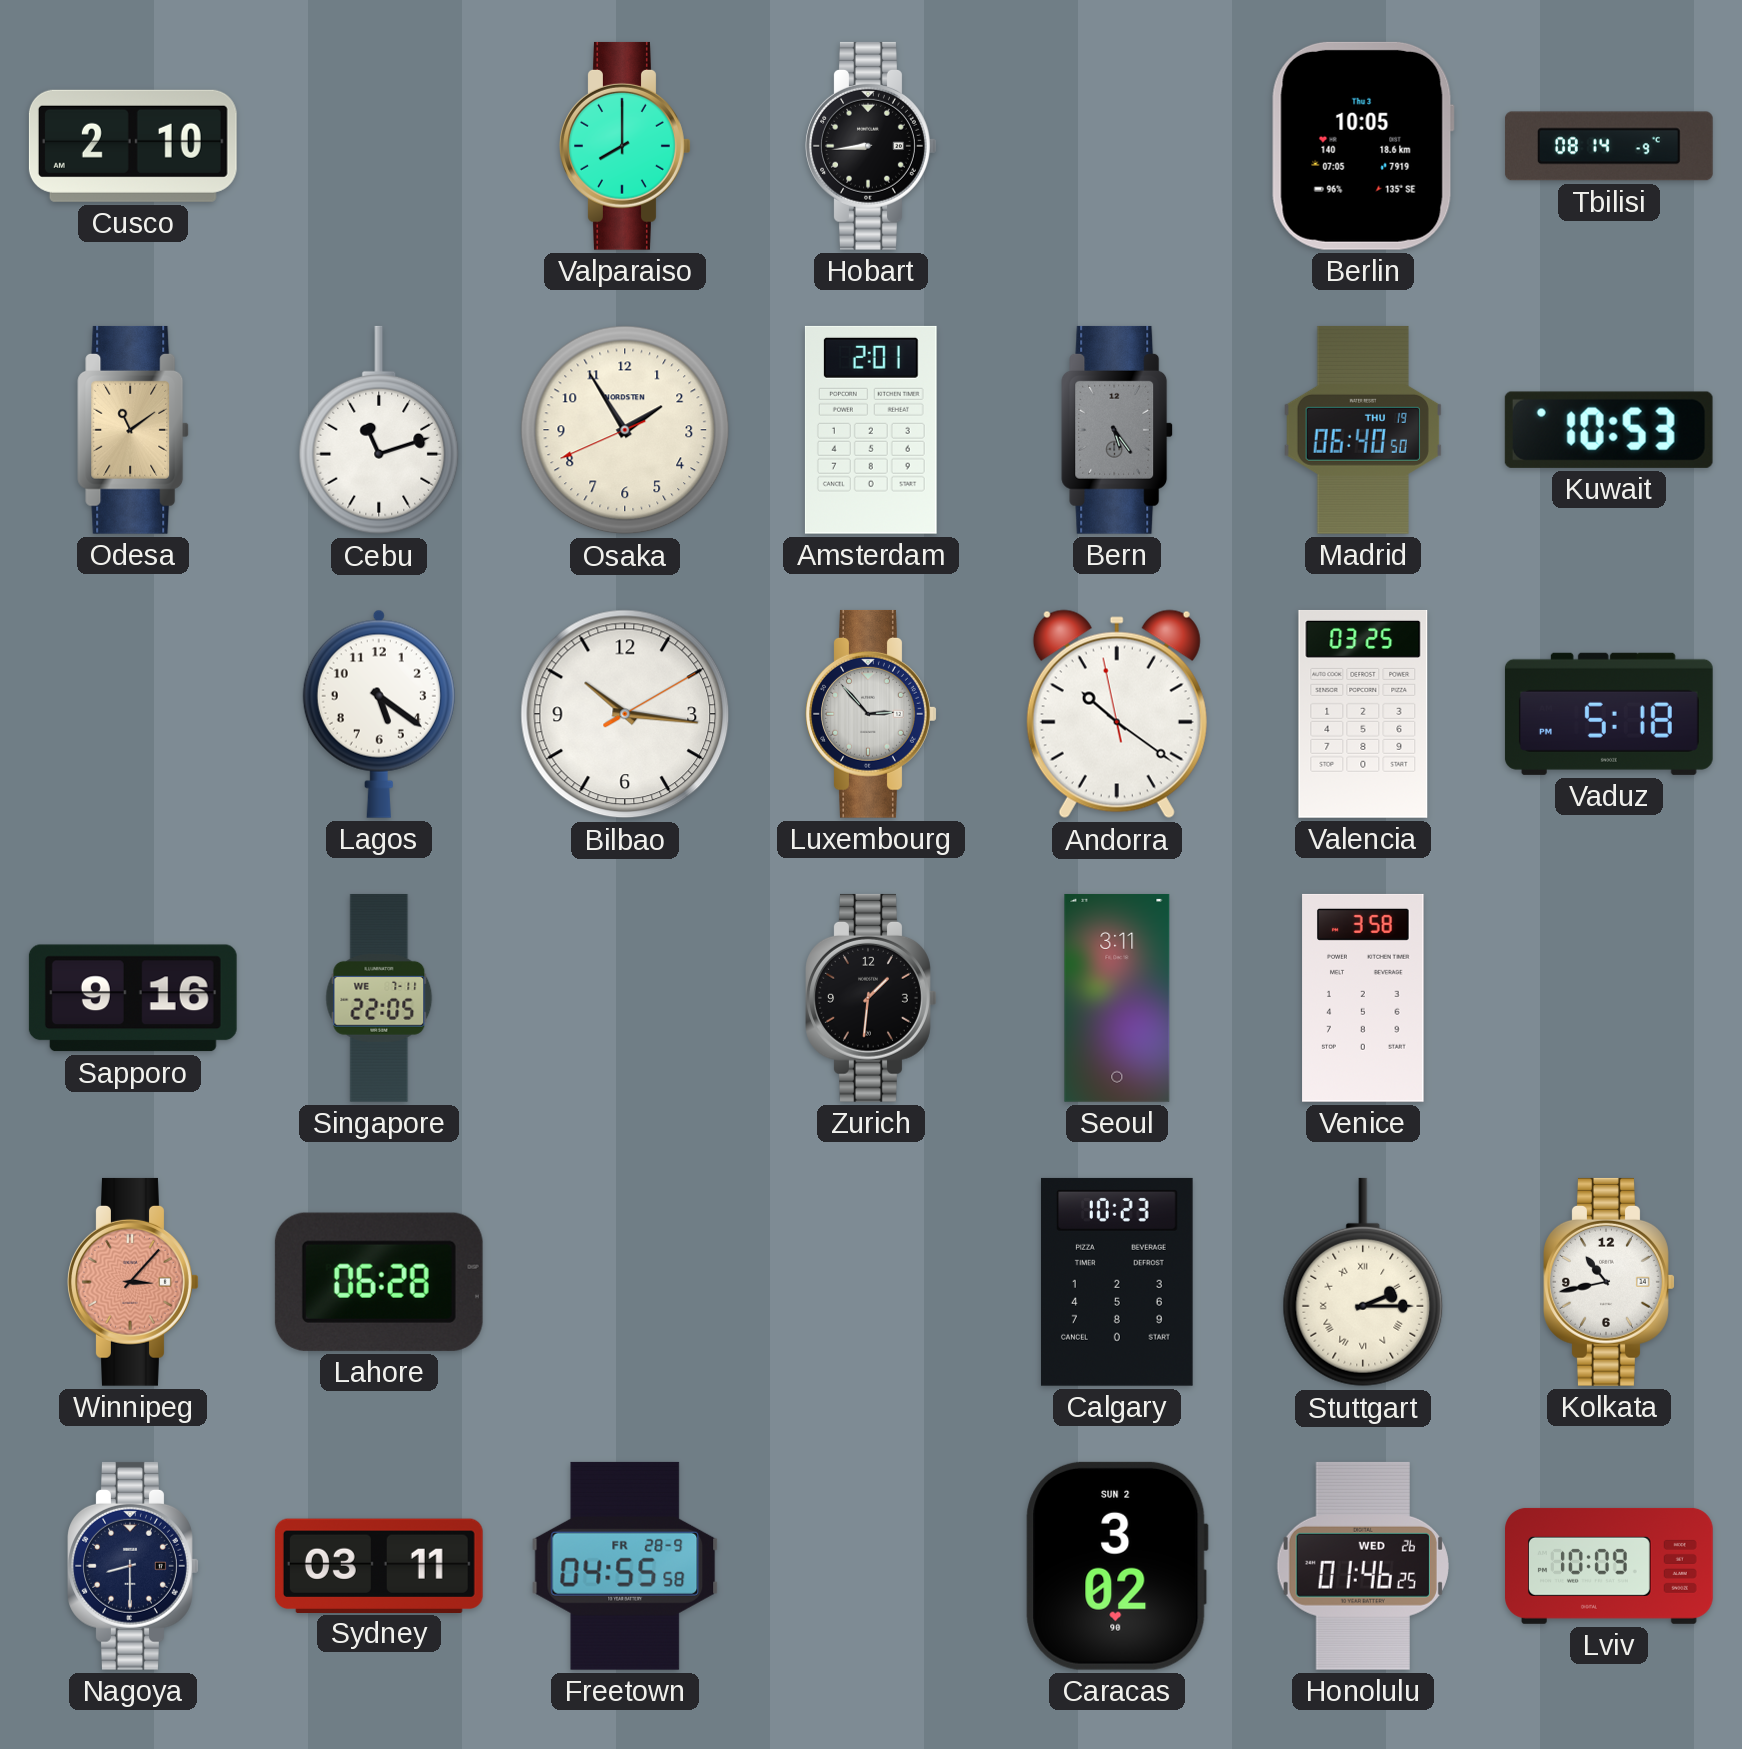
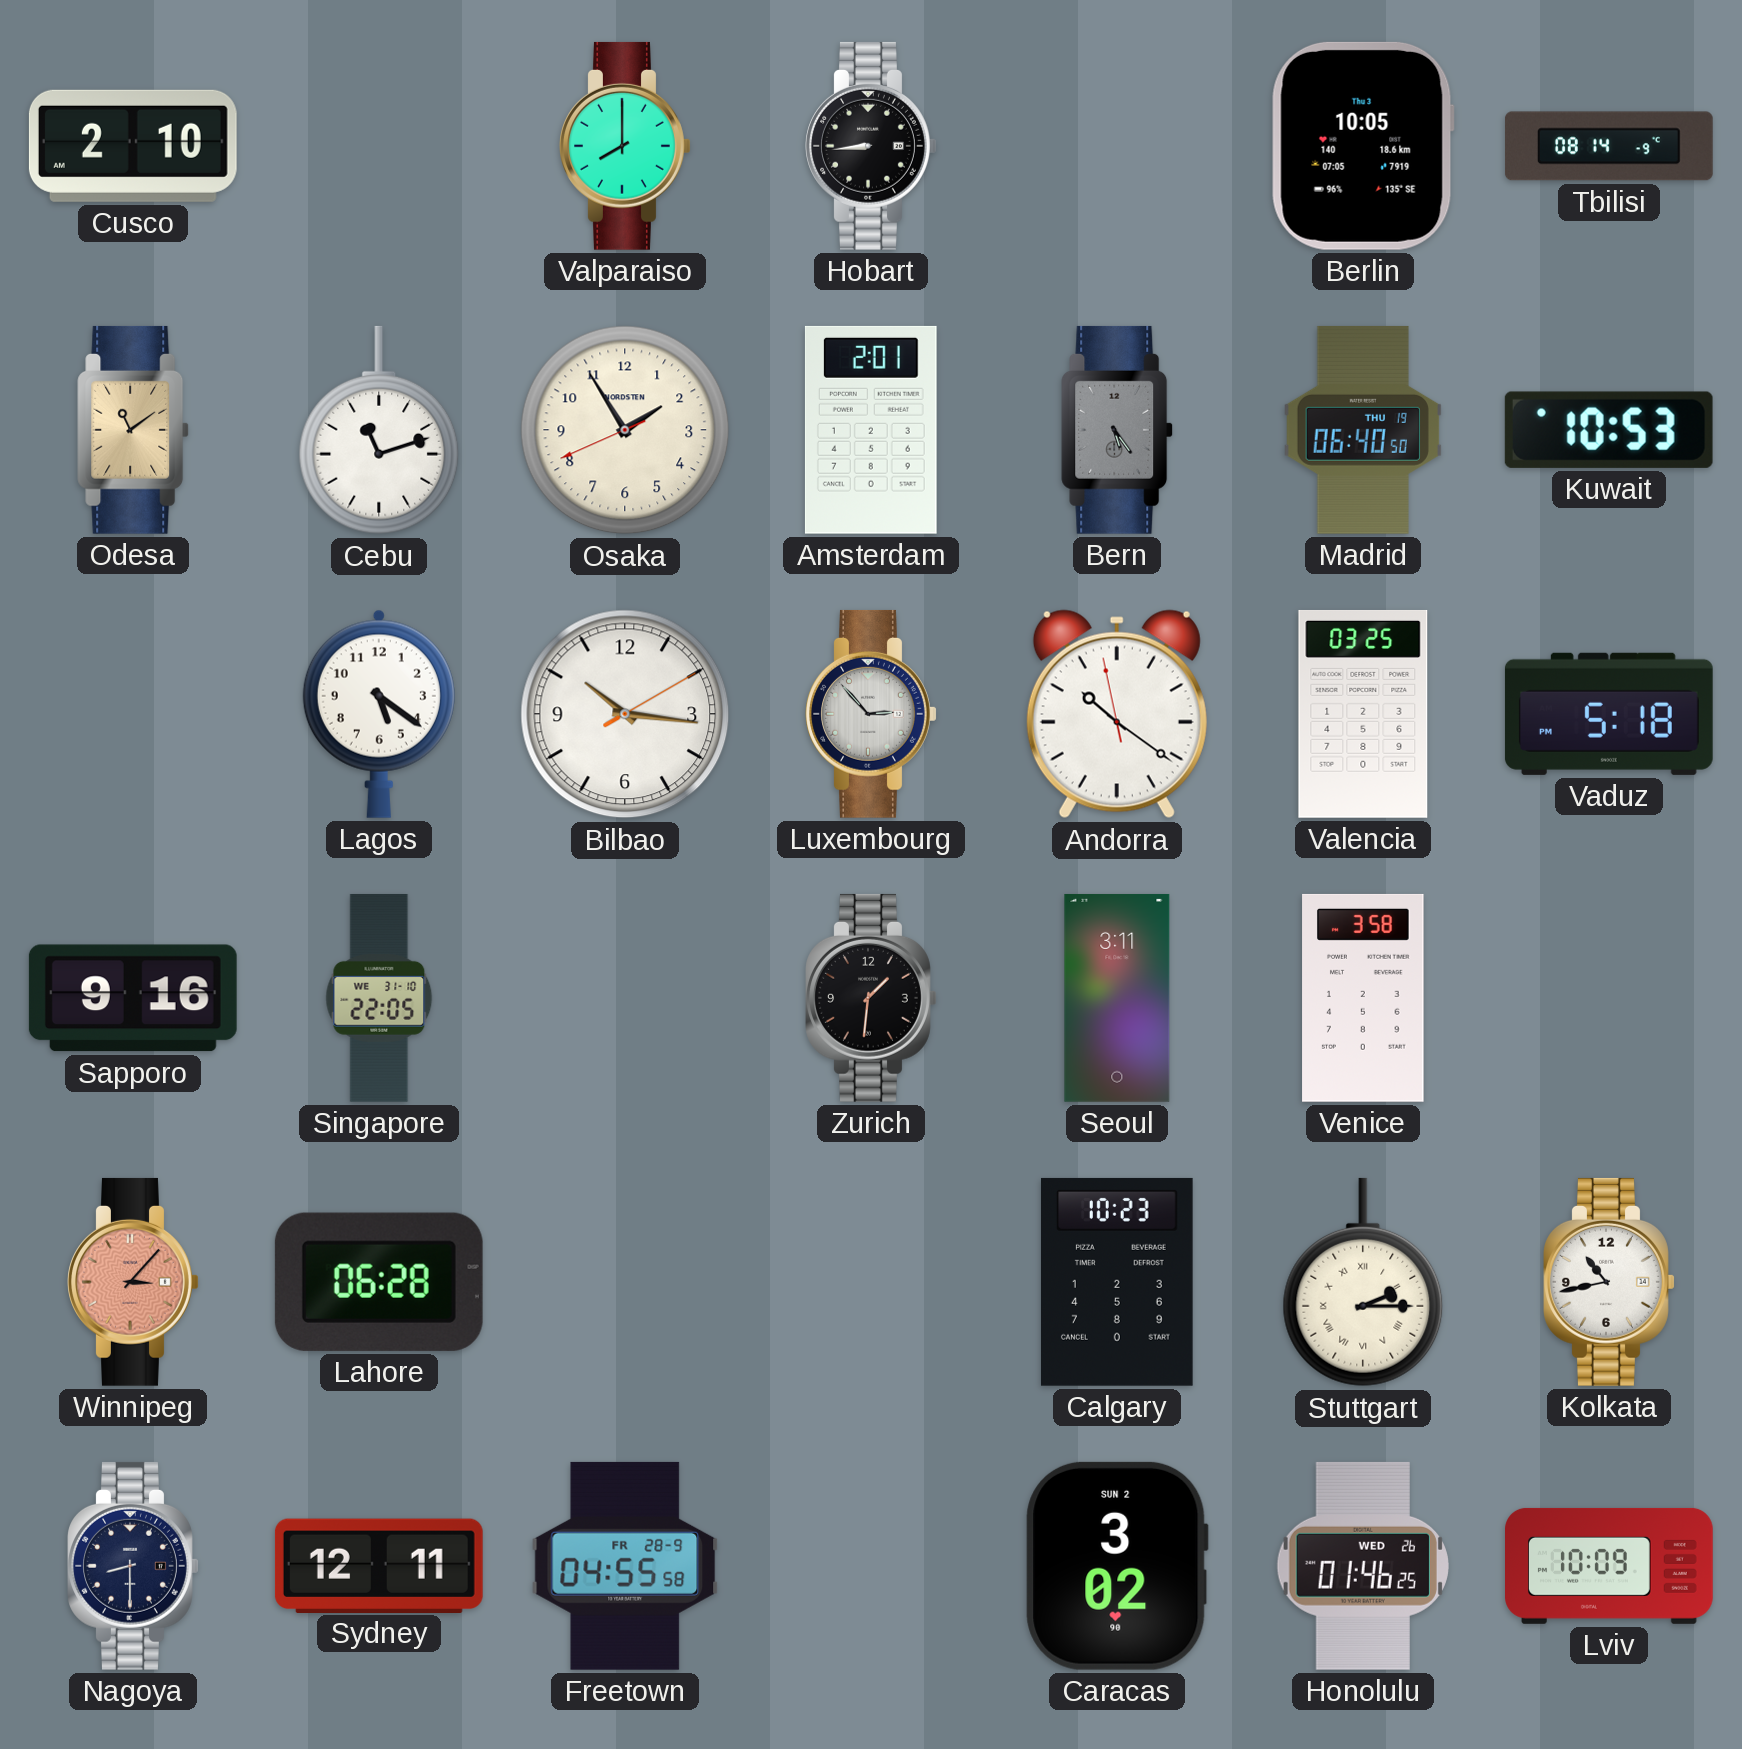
Singapore date: WE 7-11 -> WE 31-10
Sydney: 03:11 -> 12:11
